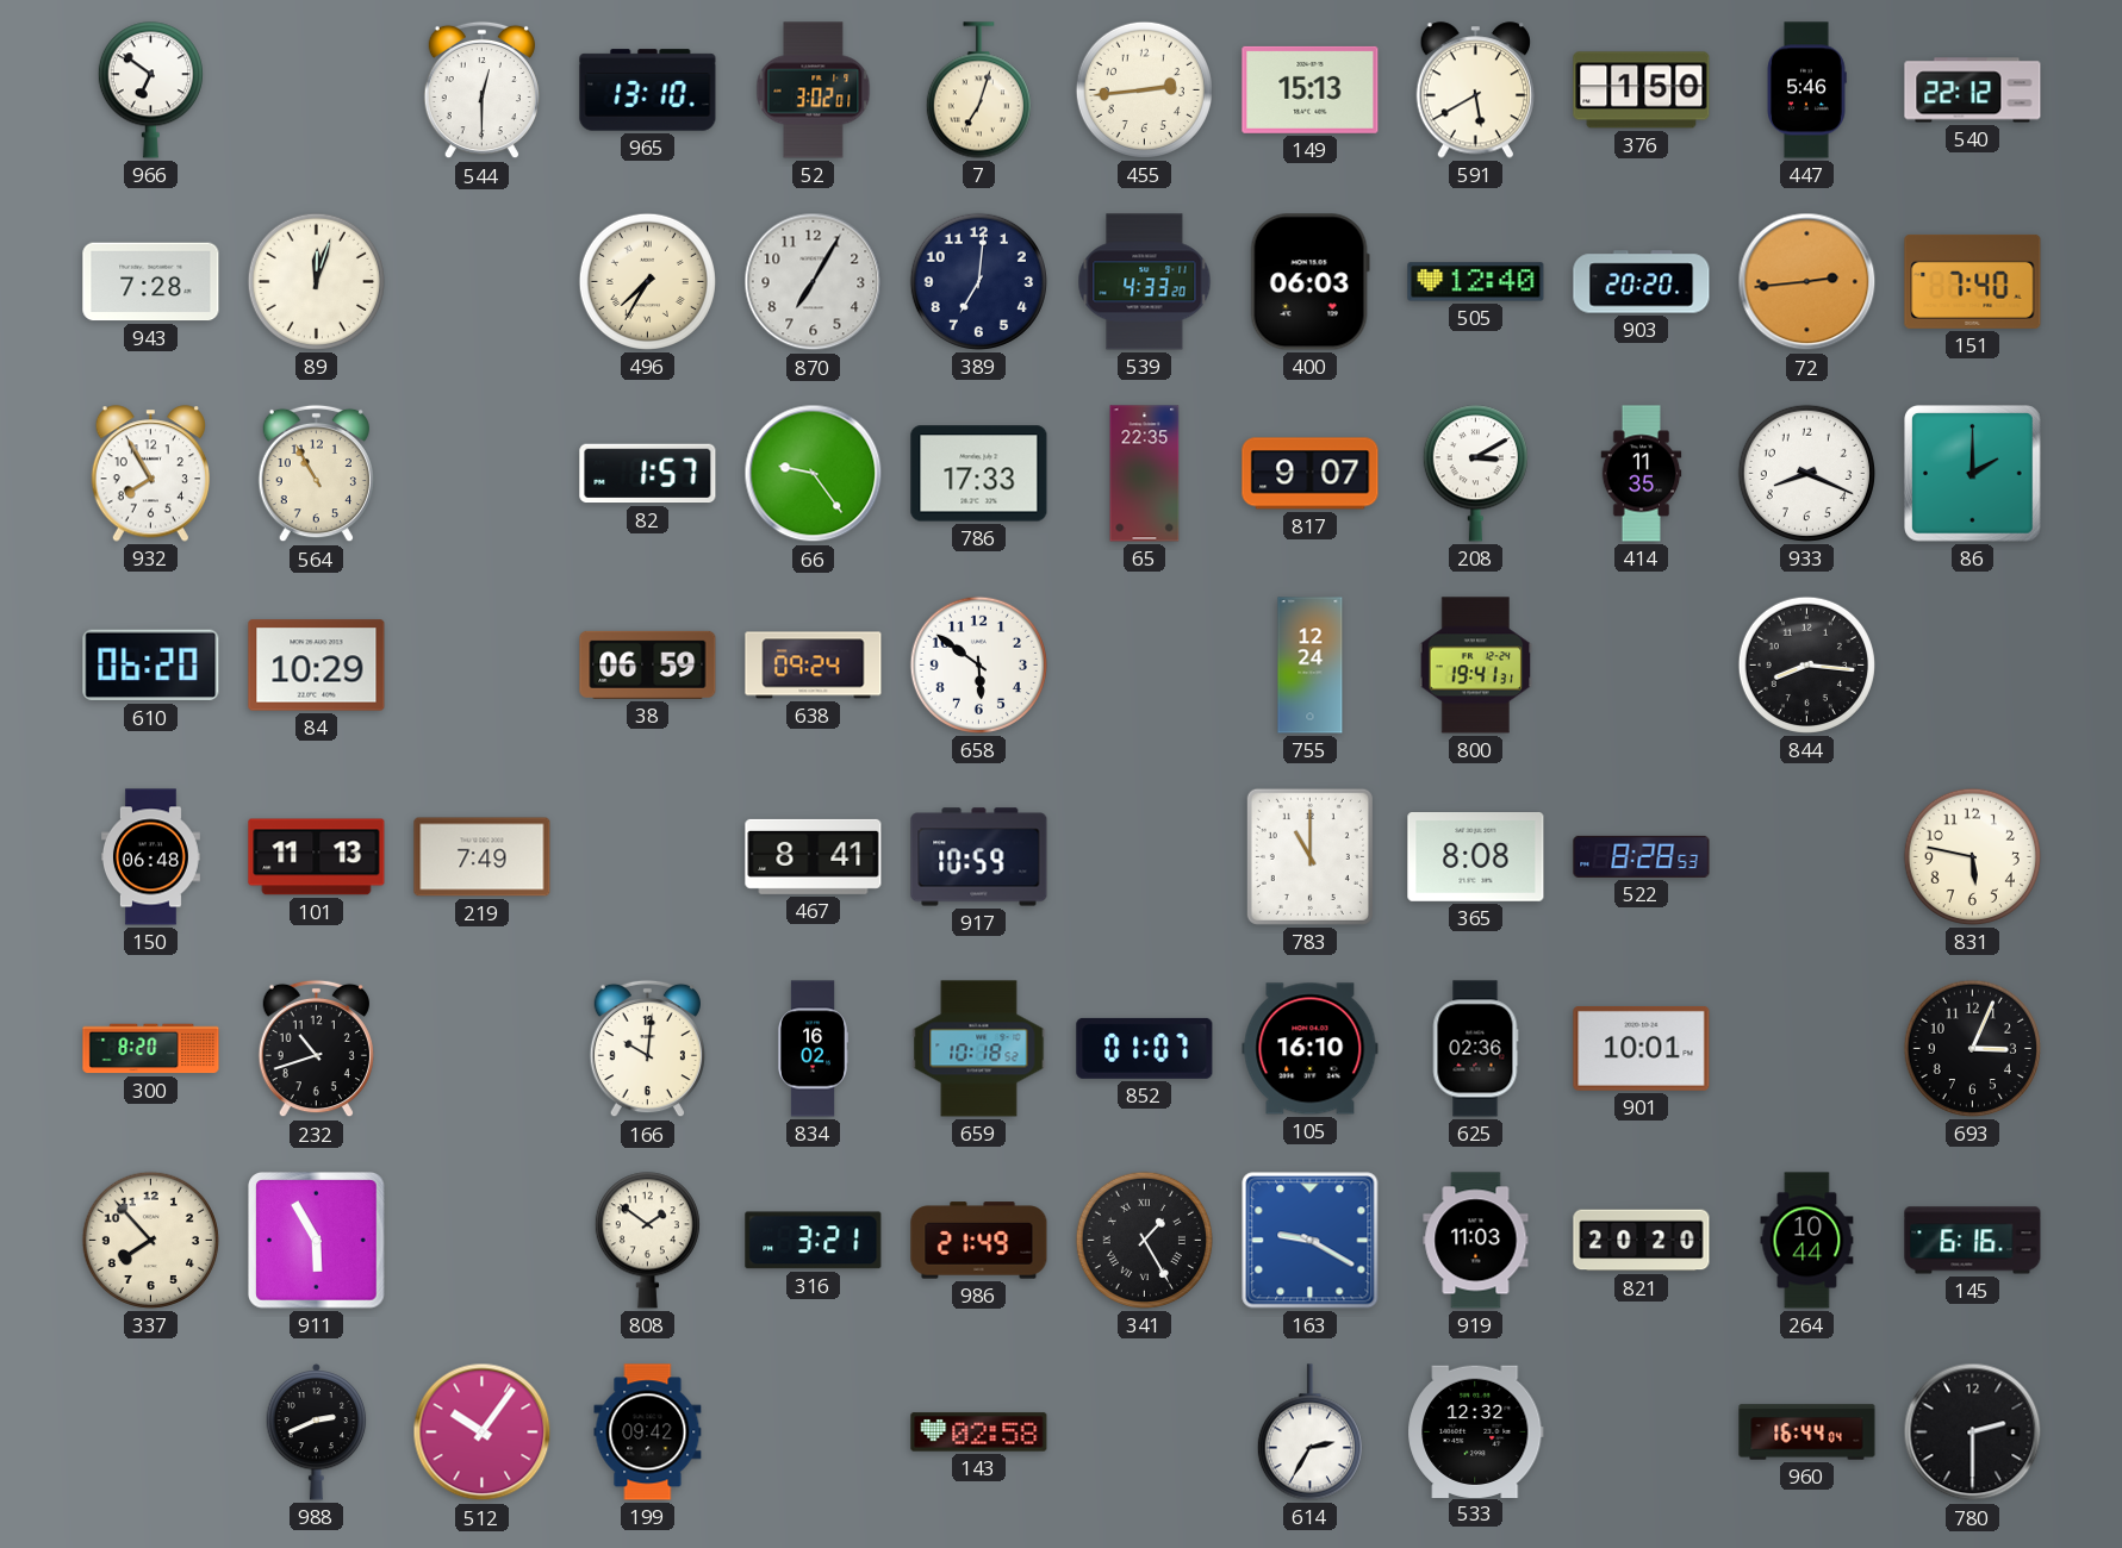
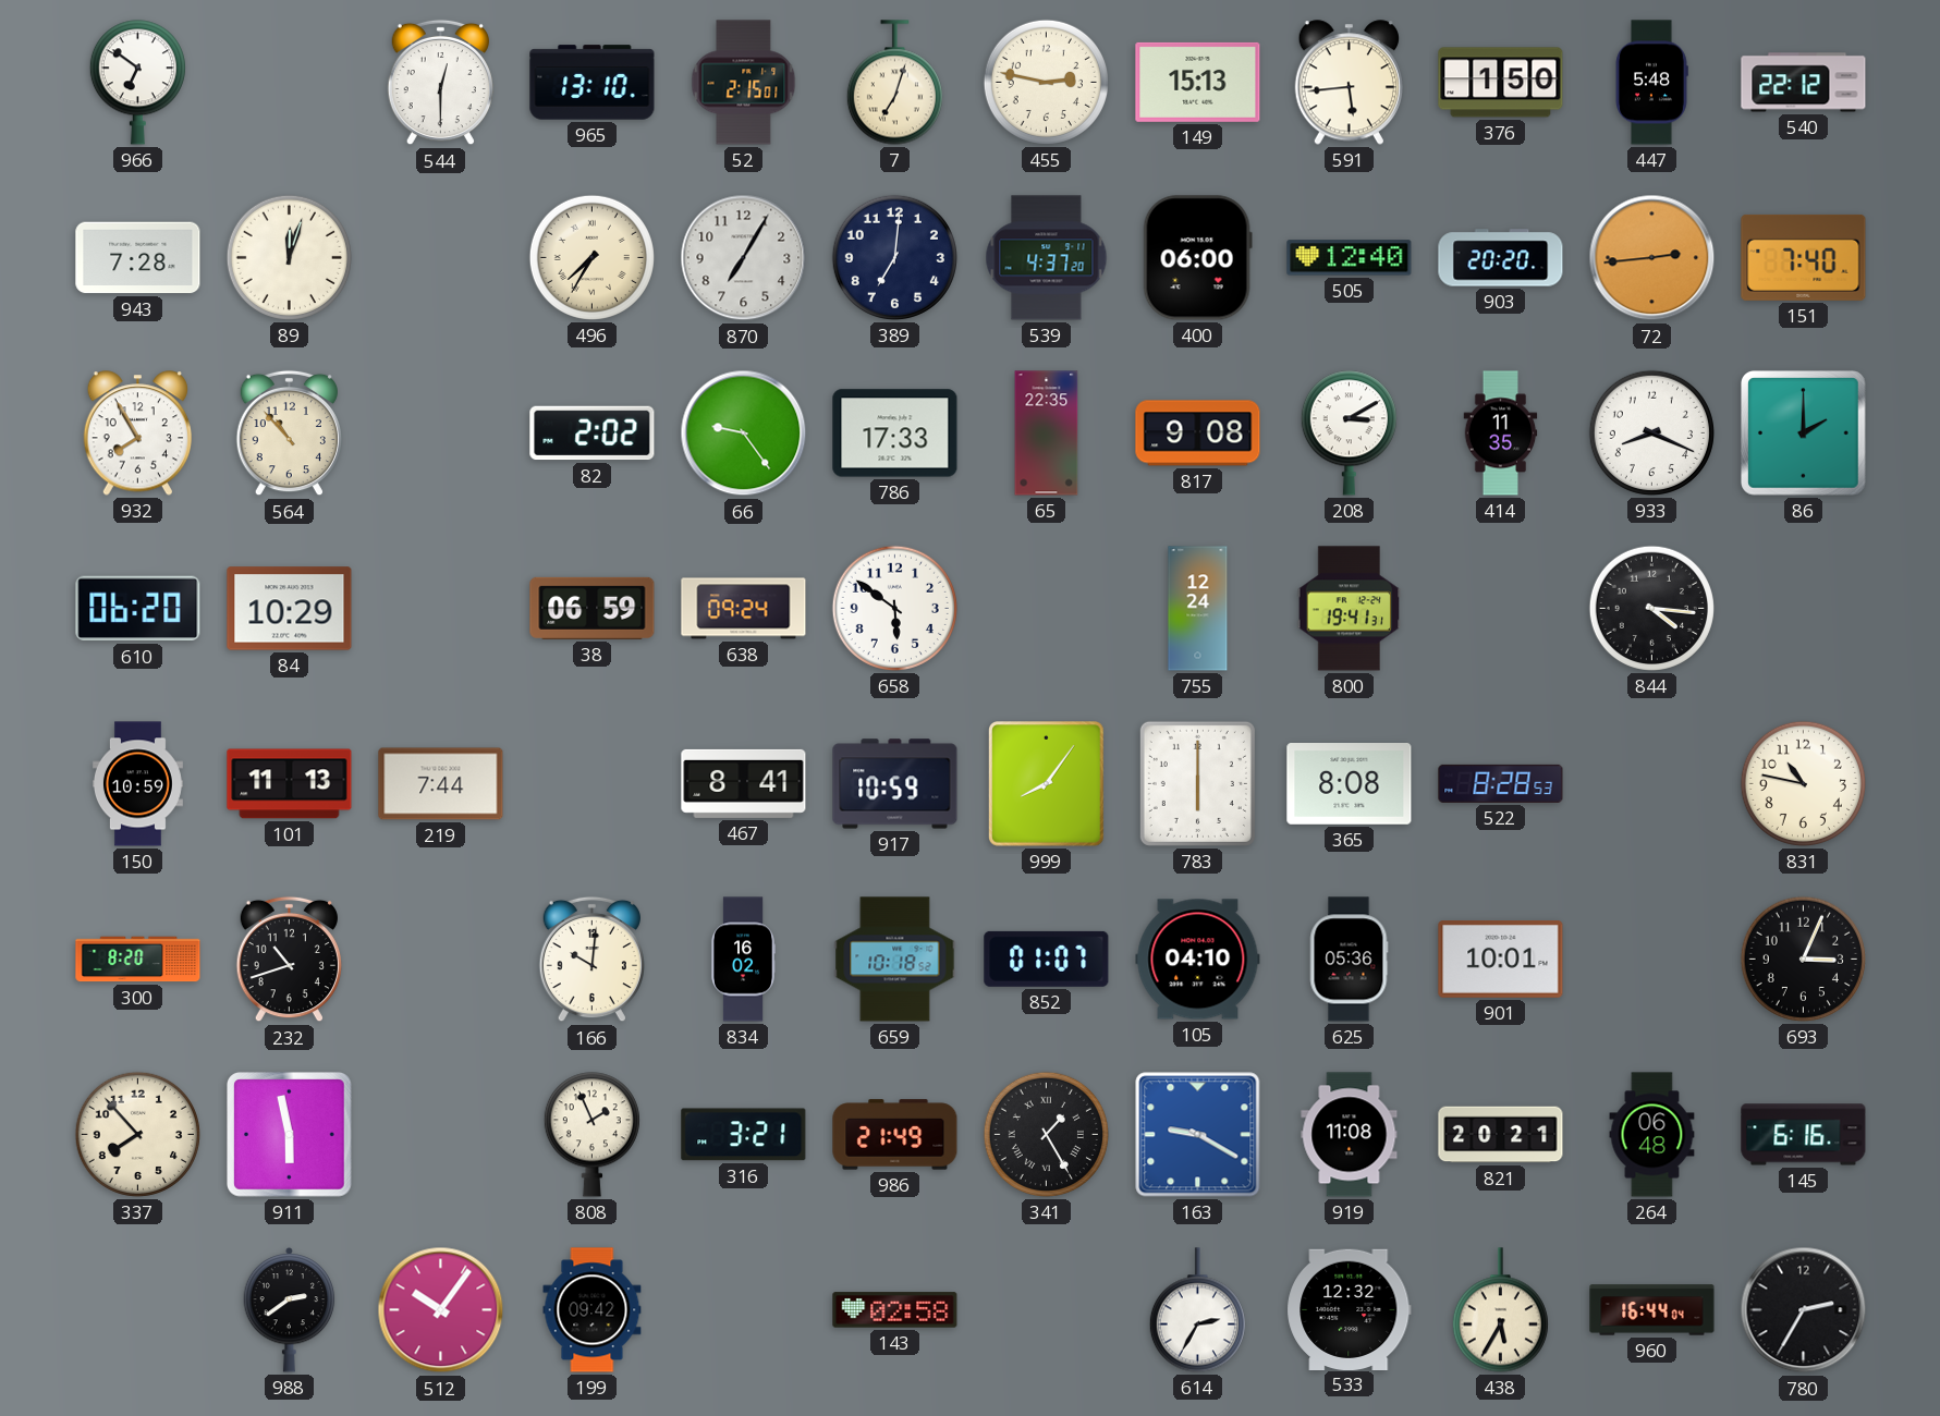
52: 3:02 -> 2:15
455: 2:44 -> 2:47
591: 5:40 -> 5:44
447: 5:46 -> 5:48
539: 4:33 -> 4:37
400: 06:03 -> 06:00
564: 10:55 -> 10:53
82: 1:57 -> 2:02
817: 9:07 -> 9:08
844: 8:16 -> 4:16
150: 06:48 -> 10:59
219: 7:49 -> 7:44
999: none -> 8:06
783: 11:00 -> 6:00
831: 5:47 -> 10:47
105: 16:10 -> 04:10
625: 02:36 -> 05:36
911: 5:55 -> 5:58
808: 1:51 -> 1:56
919: 11:03 -> 11:08
821: 20:20 -> 20:21
264: 10:44 -> 06:48
988: 2:41 -> 2:39
438: none -> 5:35
780: 2:30 -> 2:35
